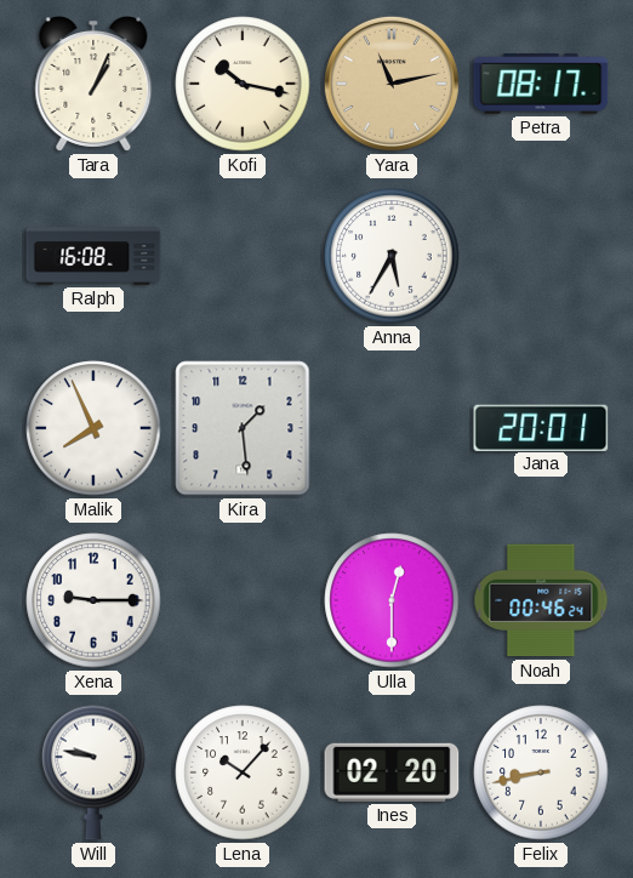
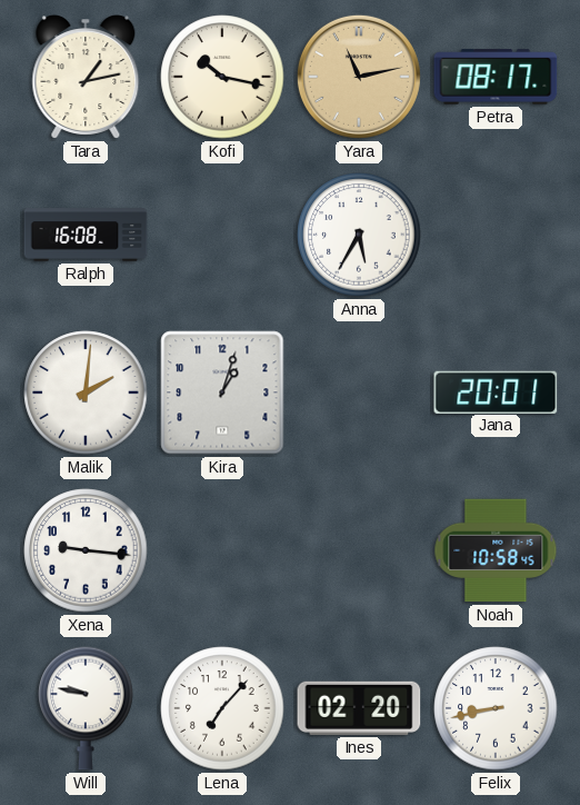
Tara: 1:04 -> 1:13
Malik: 7:56 -> 2:01
Kira: 1:29 -> 1:03
Xena: 9:15 -> 9:16
Ulla: 12:30 -> none
Noah: 00:46 -> 10:58
Lena: 10:07 -> 7:07
